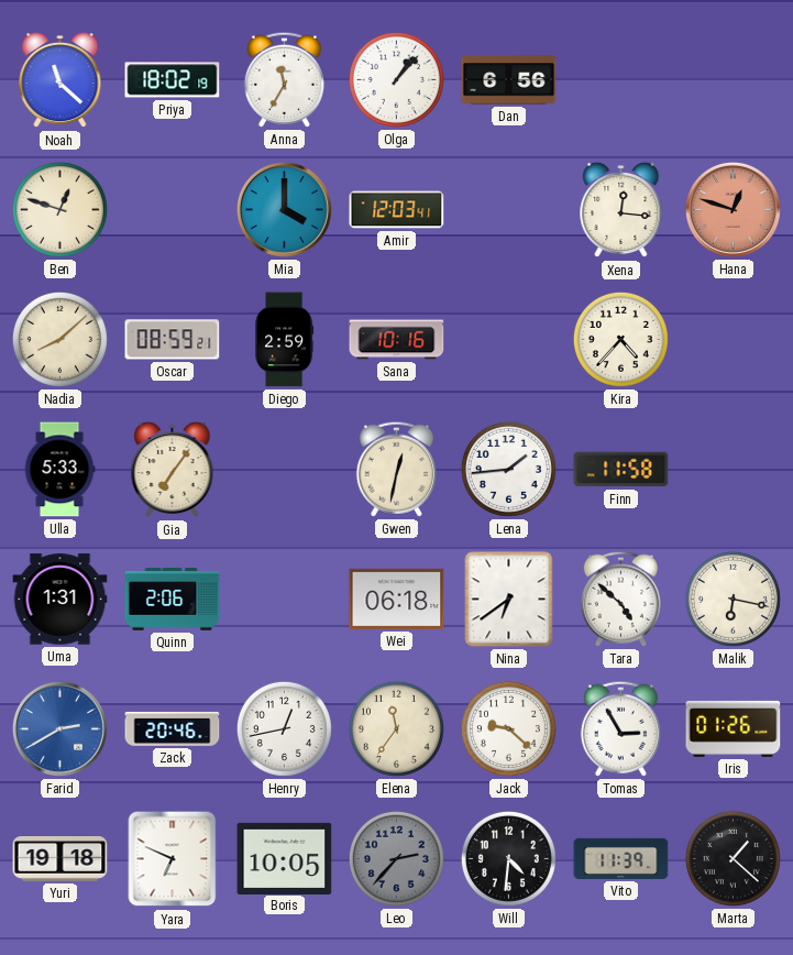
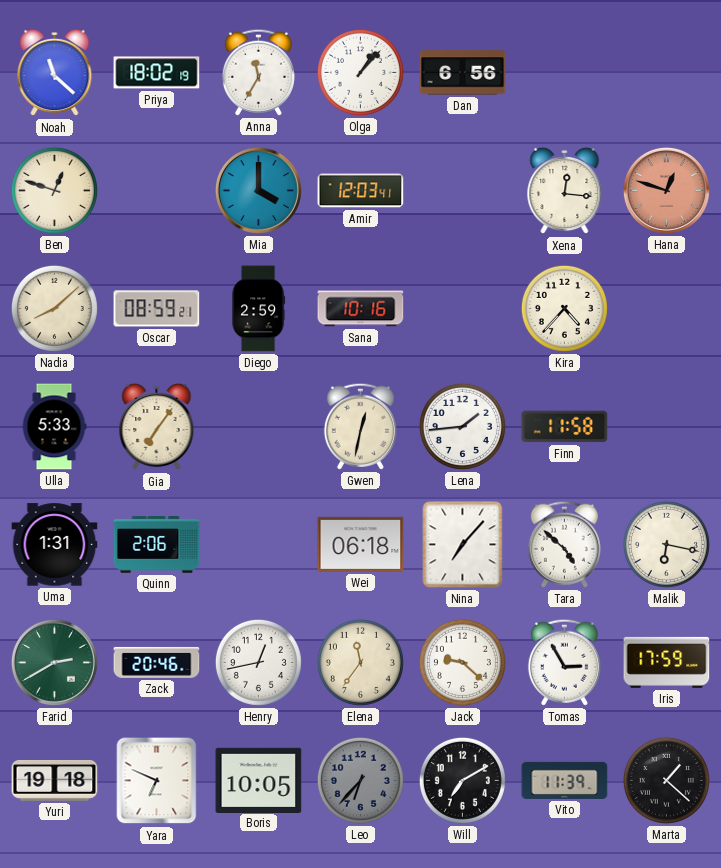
Nina: 6:39 -> 7:07
Farid dial: blue -> green
Iris: 01:26 -> 17:59
Leo: 2:37 -> 6:37
Will: 4:31 -> 7:10
